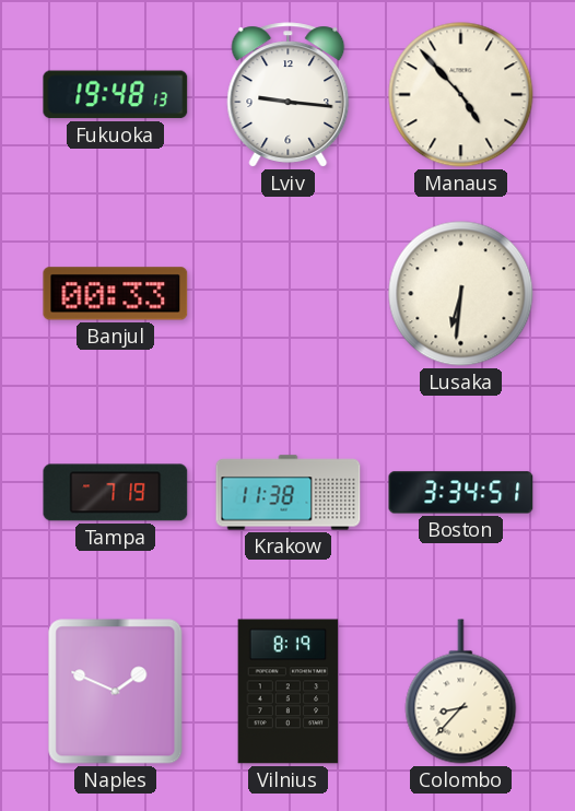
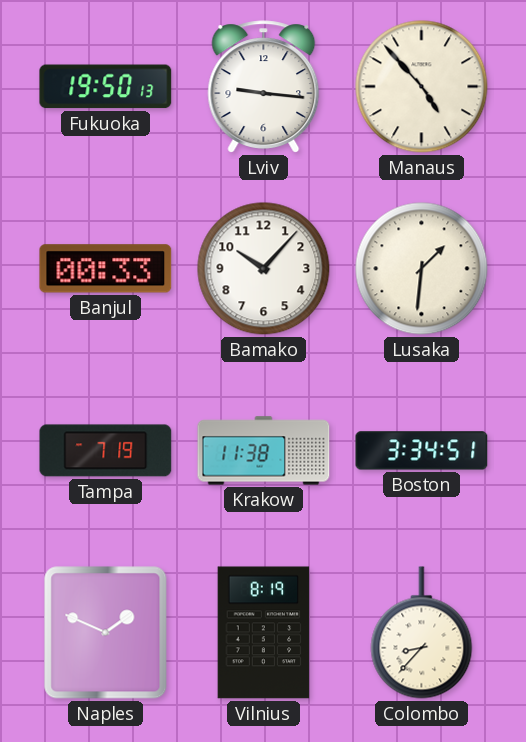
Fukuoka: 19:48 -> 19:50
Bamako: none -> 10:07
Lusaka: 6:31 -> 1:31
